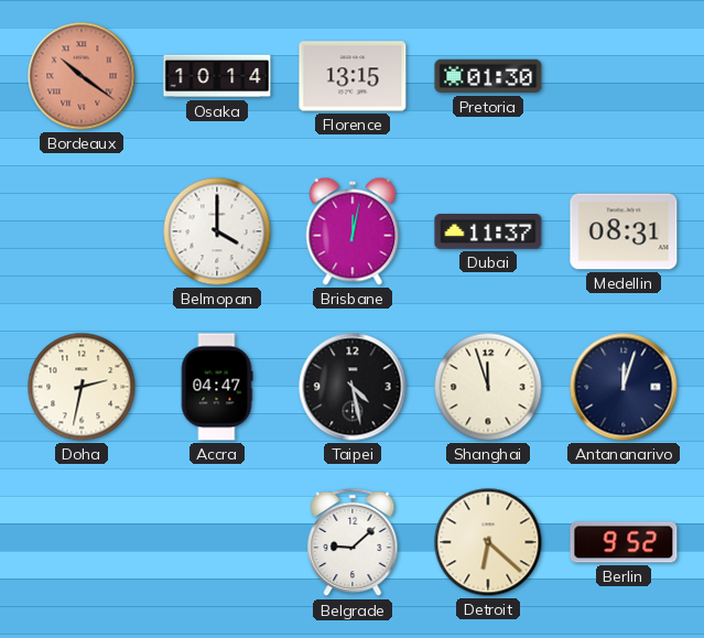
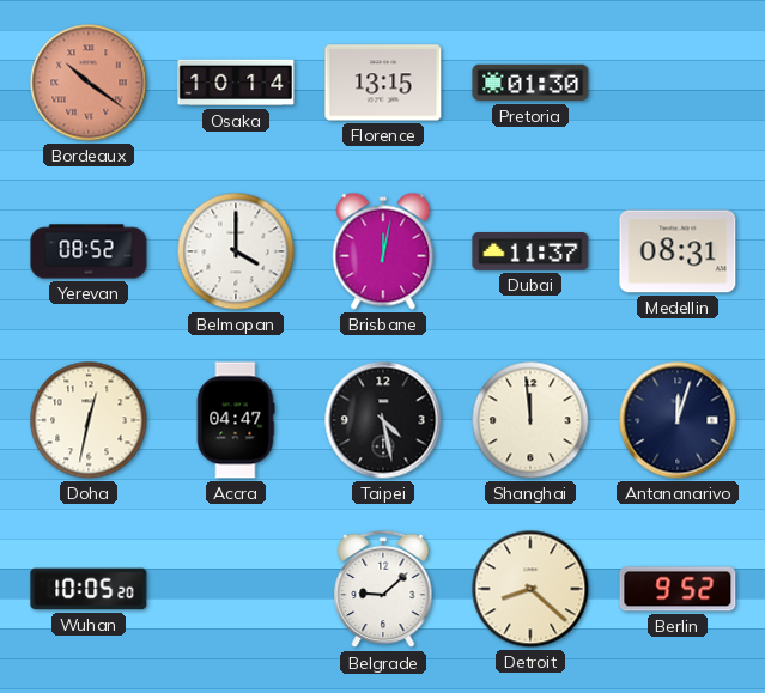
Yerevan: none -> 08:52
Doha: 2:32 -> 12:32
Shanghai: 11:57 -> 11:59
Wuhan: none -> 10:05
Detroit: 6:22 -> 8:22
